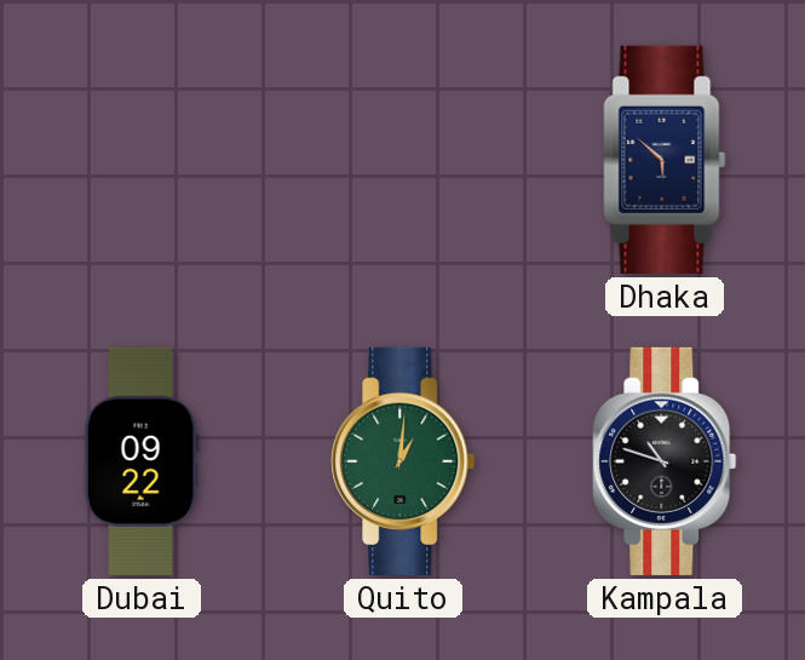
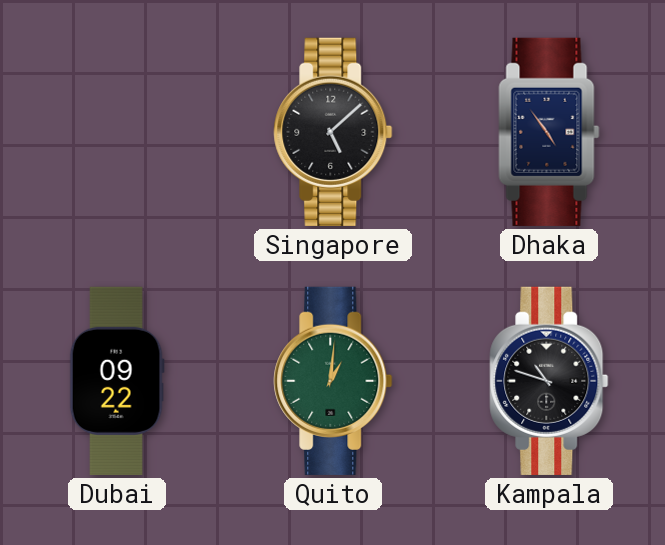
Singapore: none -> 5:08
Dhaka: 5:52 -> 4:54
